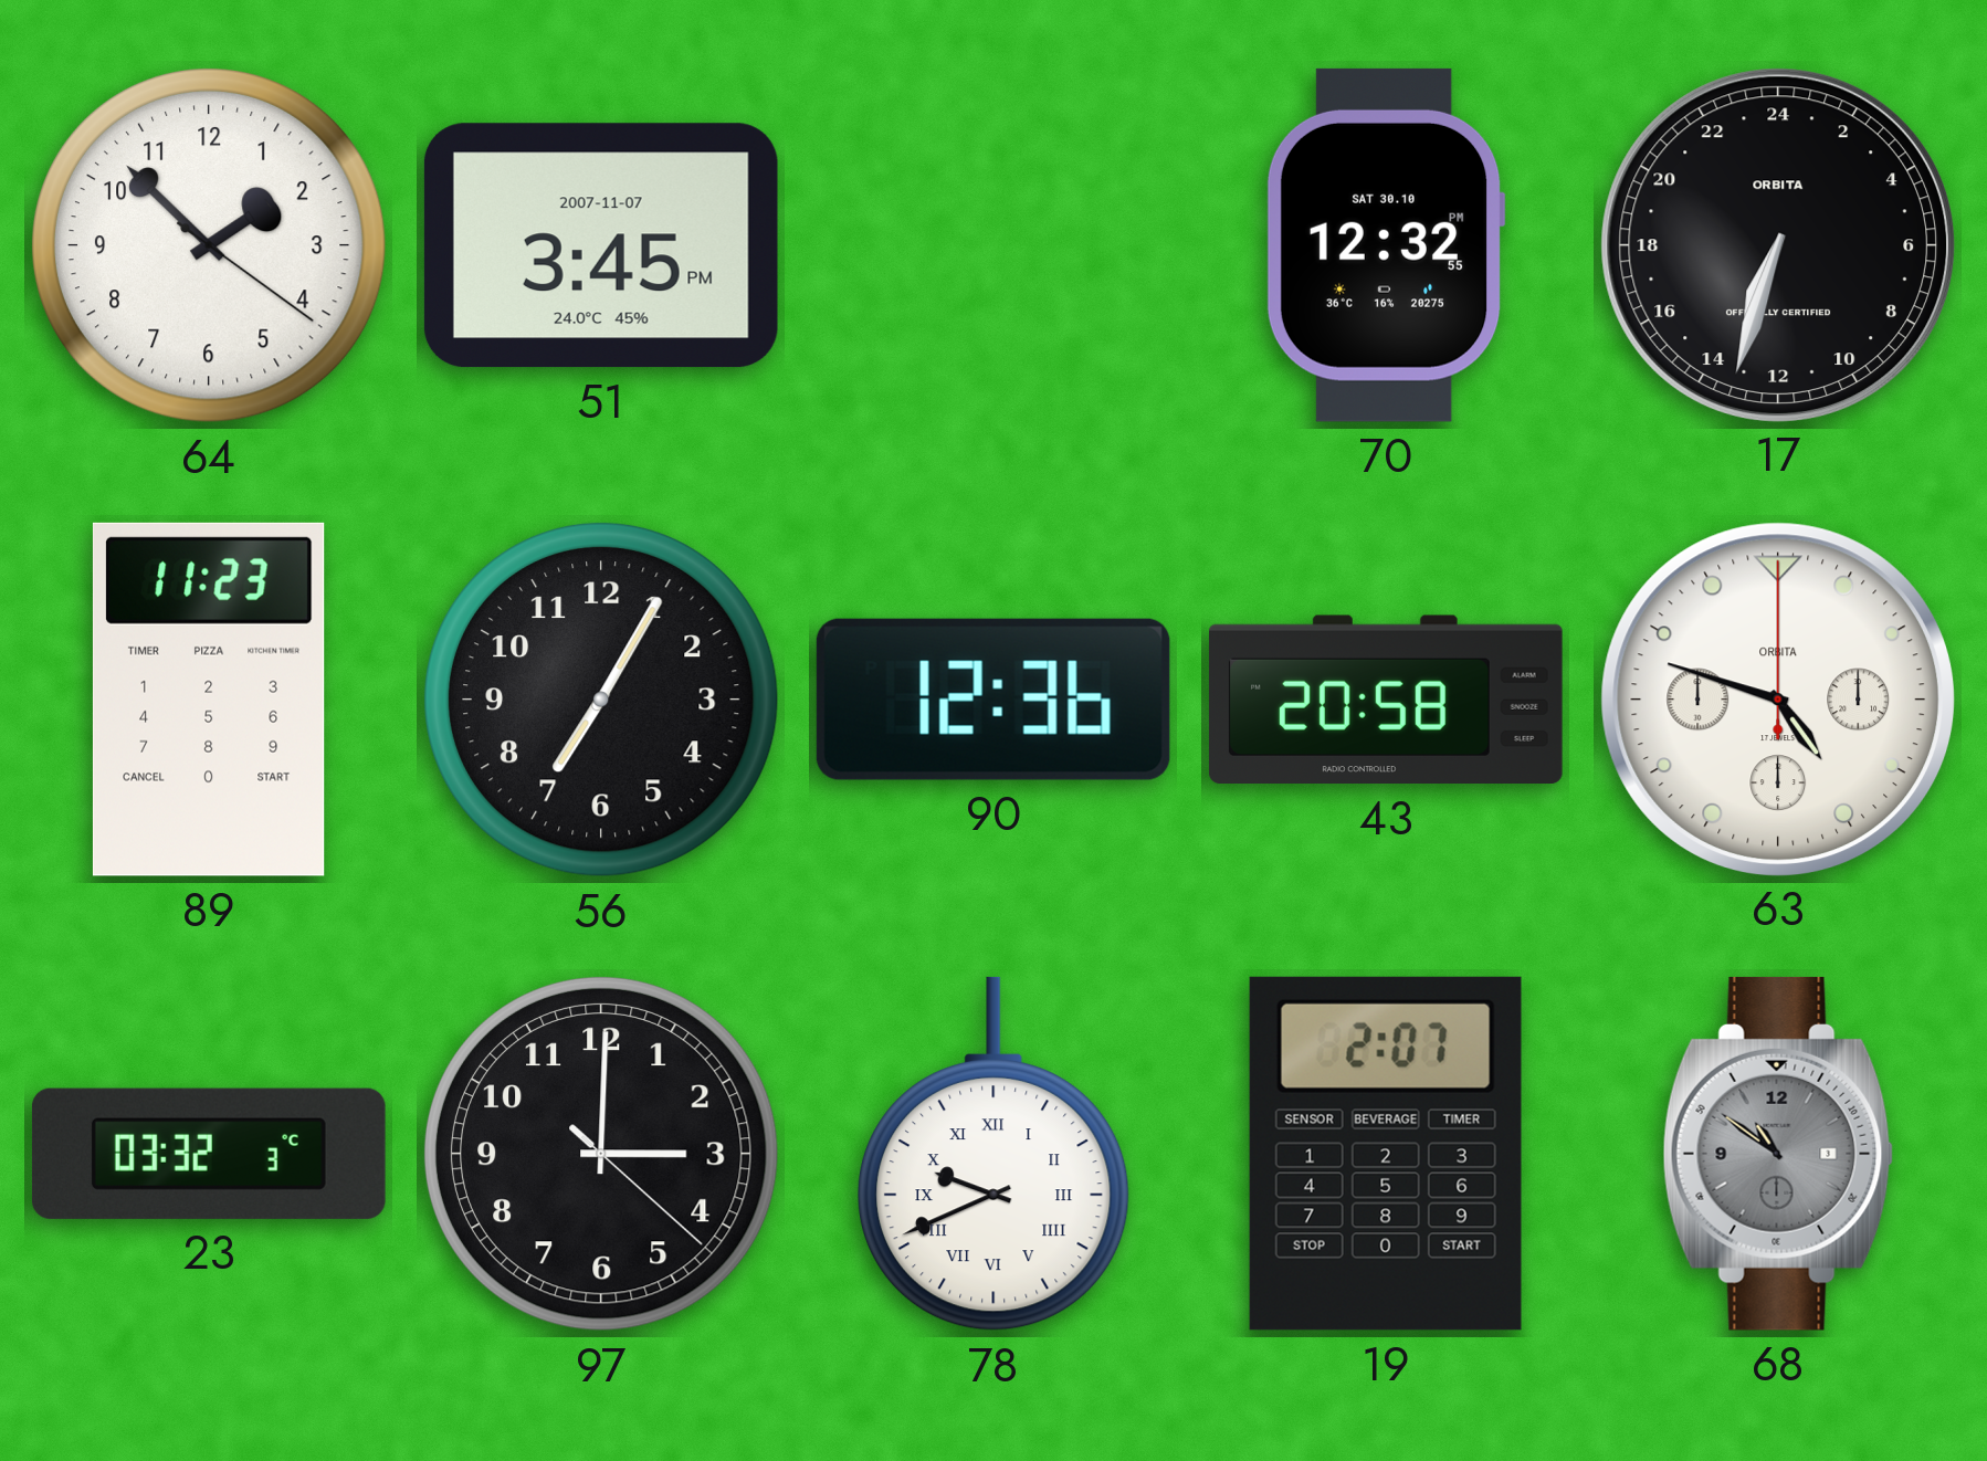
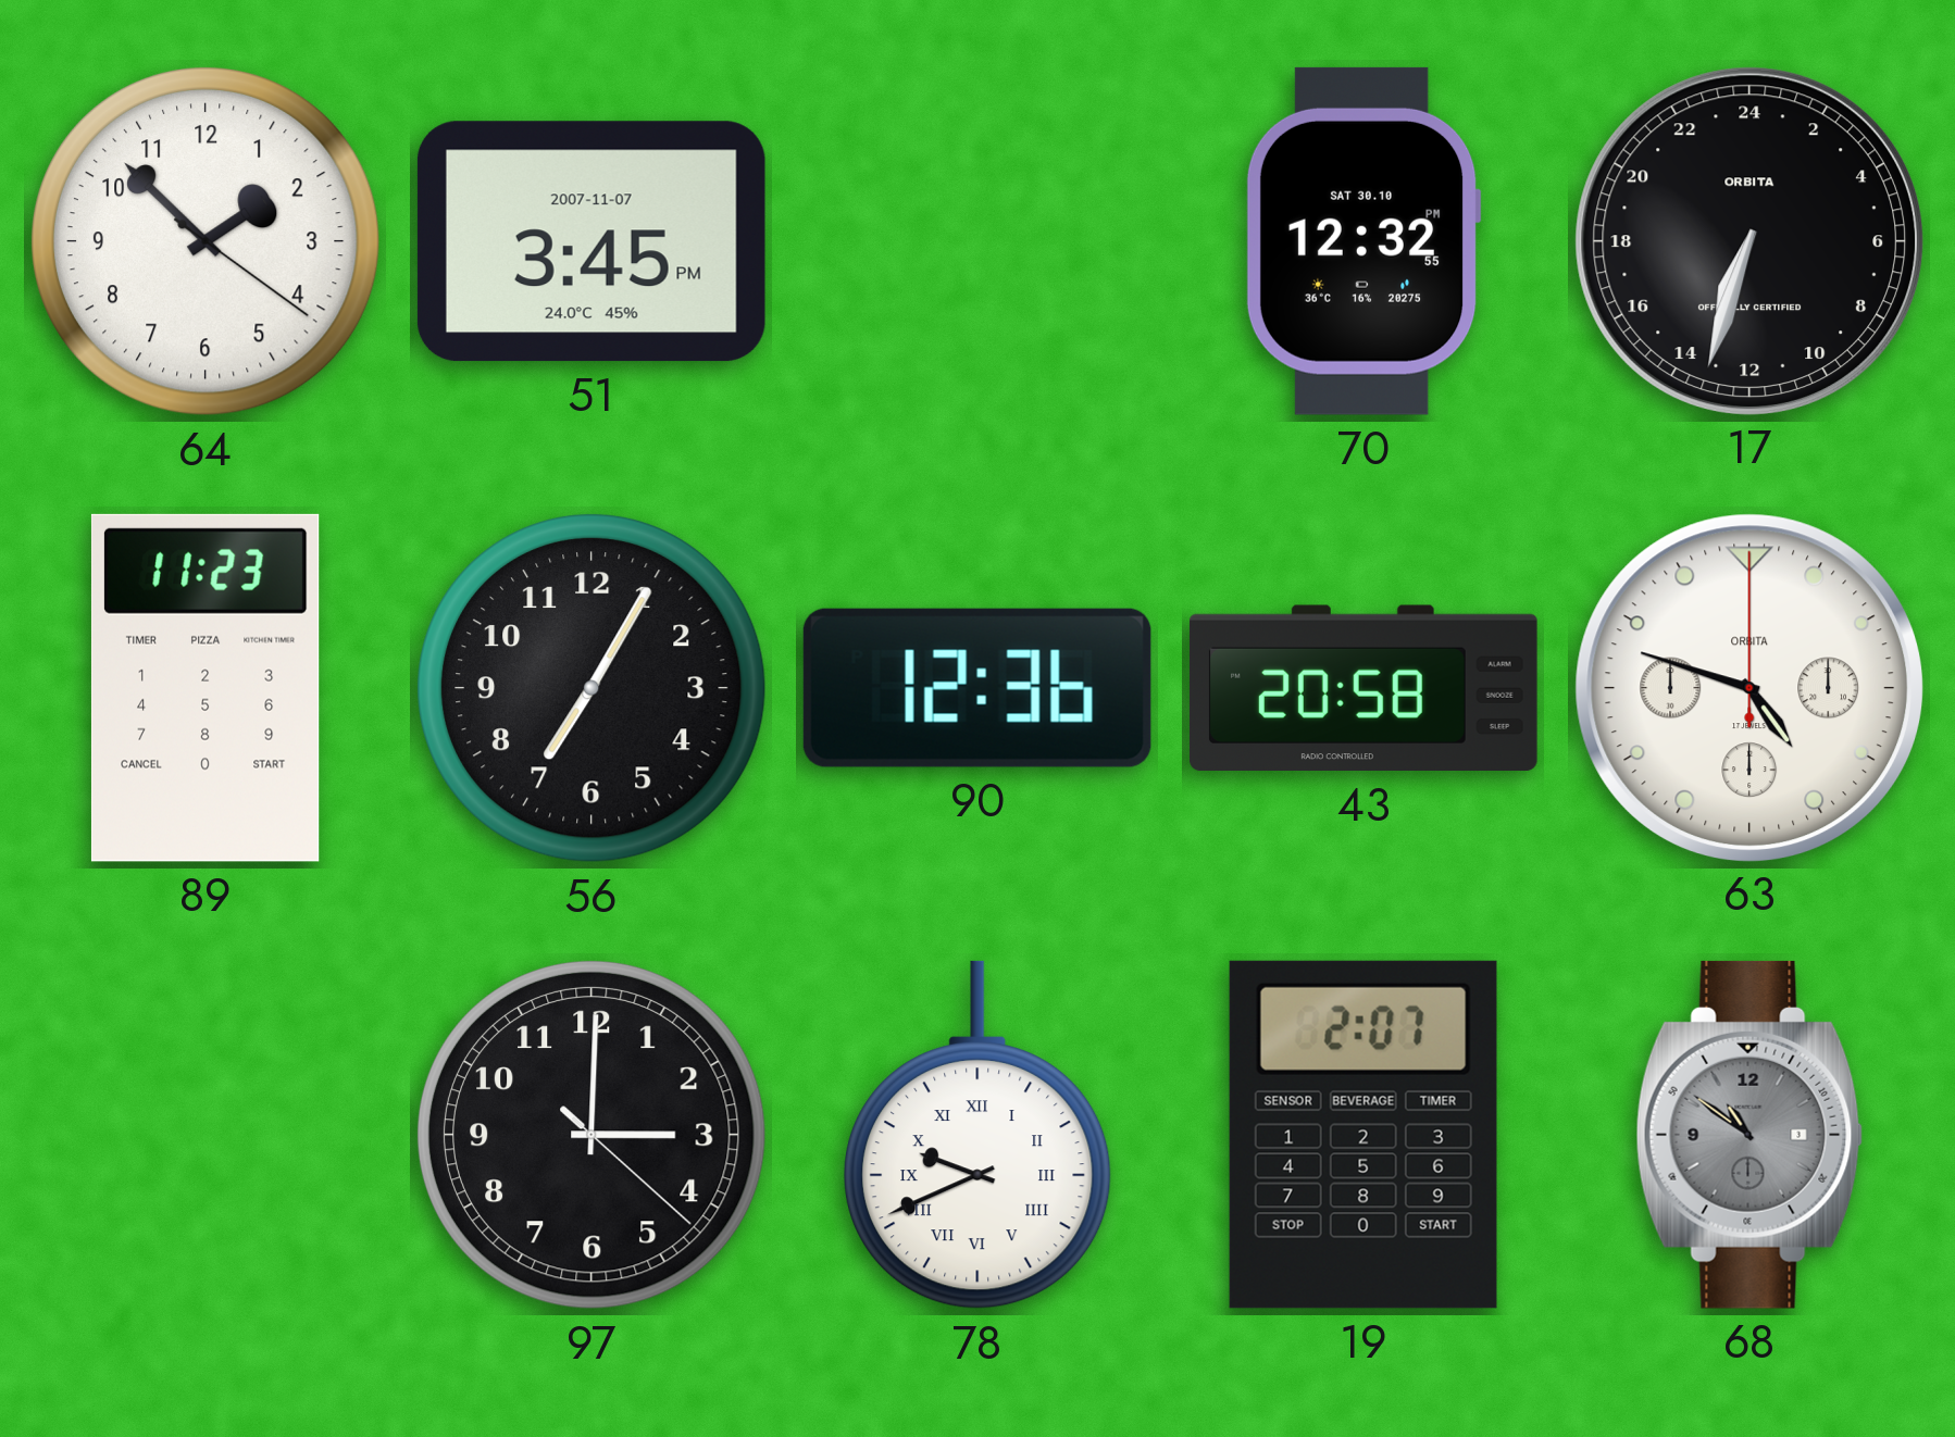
23: 03:32 -> none
